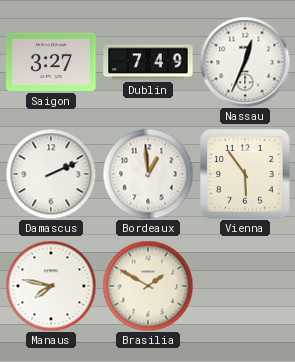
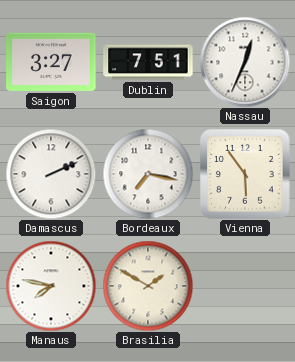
Dublin: 7:49 -> 7:51
Bordeaux: 12:59 -> 7:17
